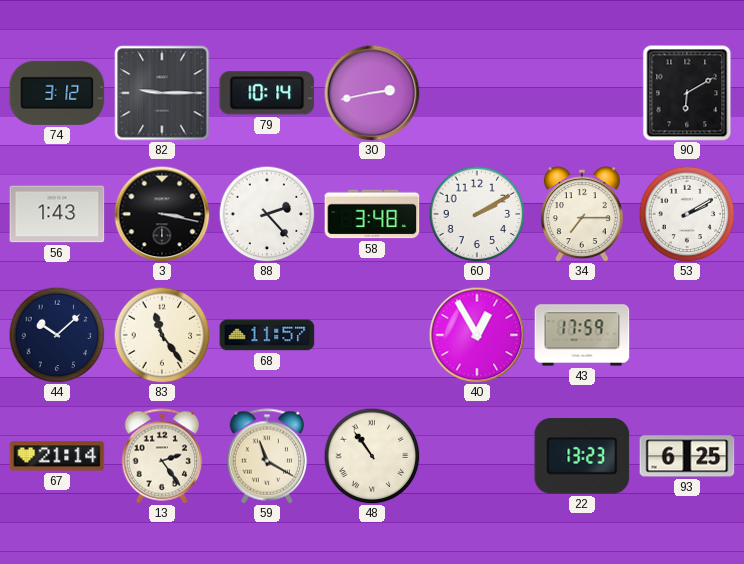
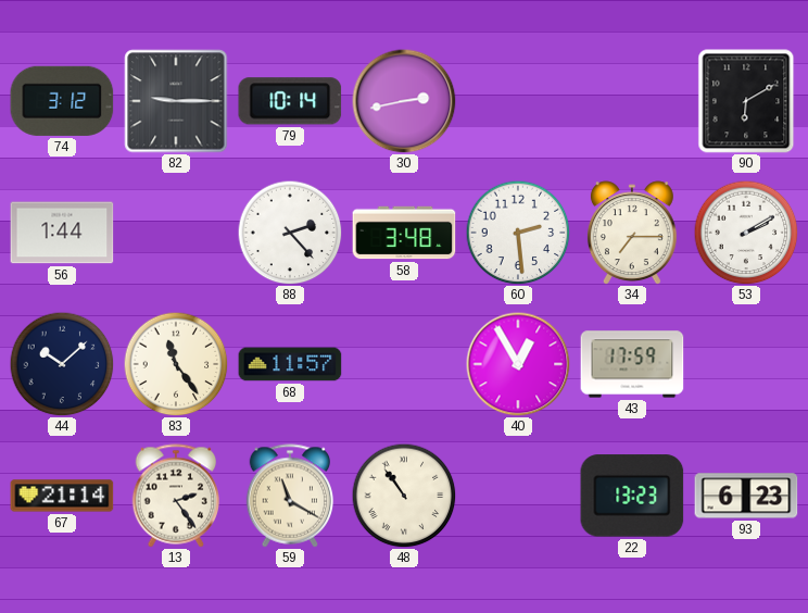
56: 1:43 -> 1:44
3: 3:17 -> none
60: 2:10 -> 2:29
93: 6:25 -> 6:23
